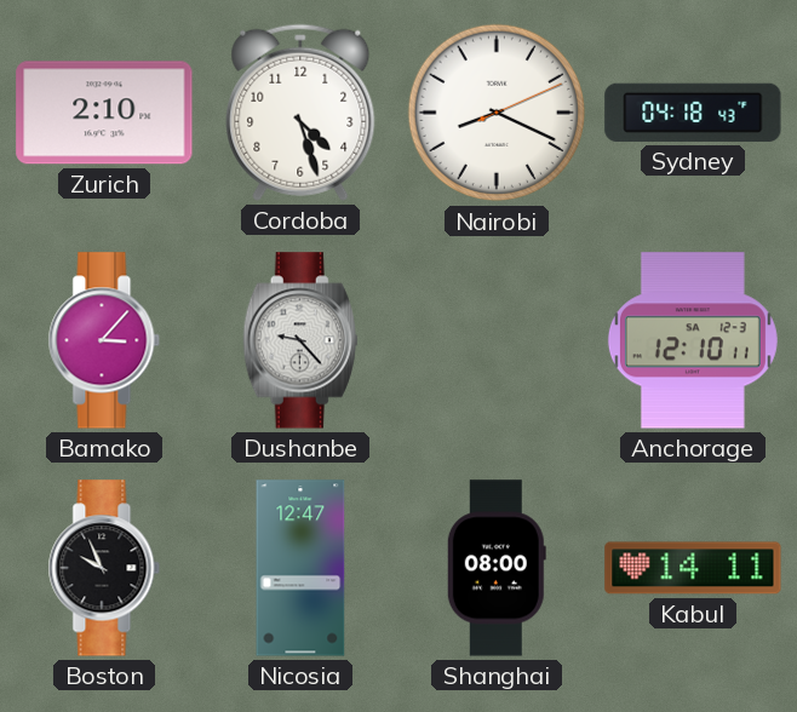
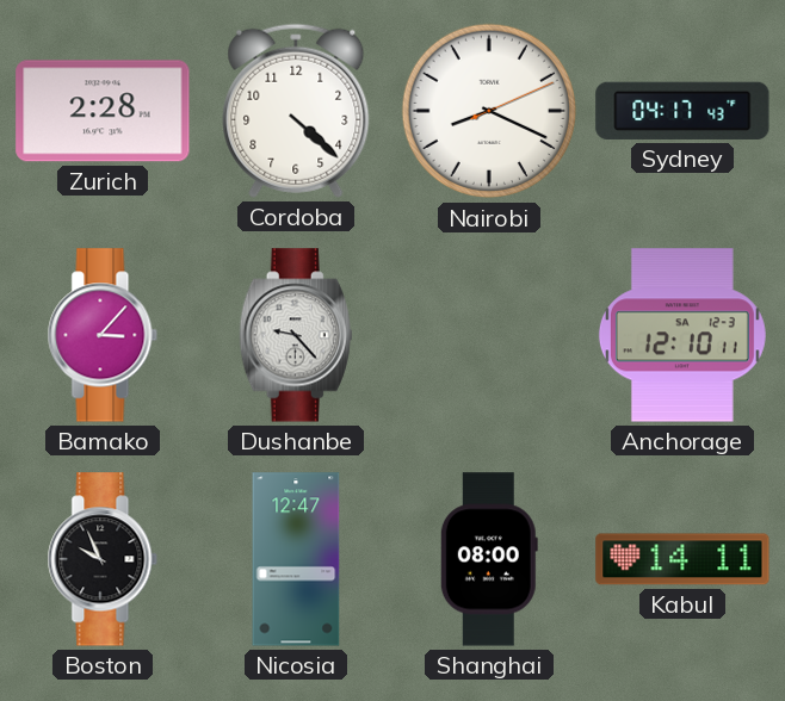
Zurich: 2:10 -> 2:28
Cordoba: 4:27 -> 4:22
Sydney: 04:18 -> 04:17
